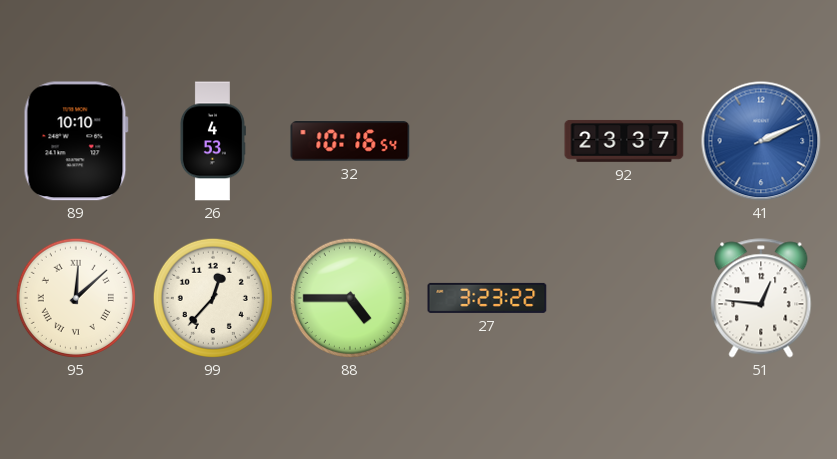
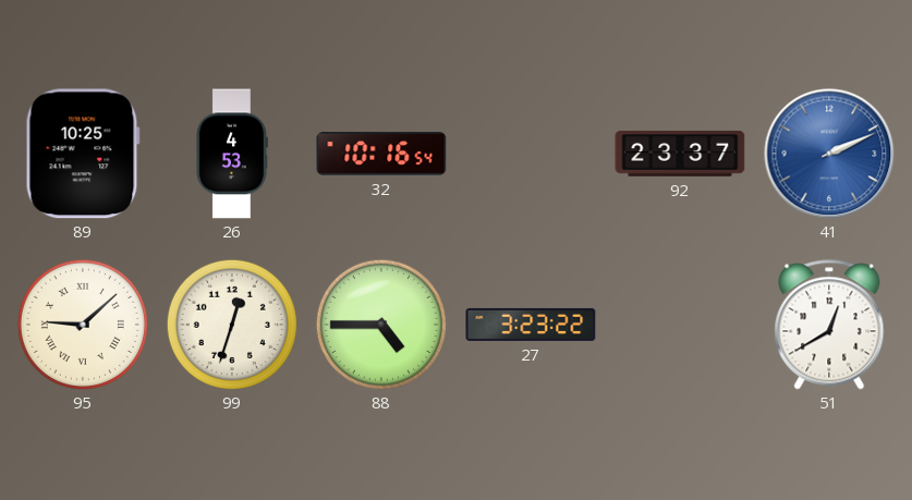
89: 10:10 -> 10:25
95: 12:08 -> 9:08
99: 12:37 -> 12:33
51: 12:46 -> 12:40
